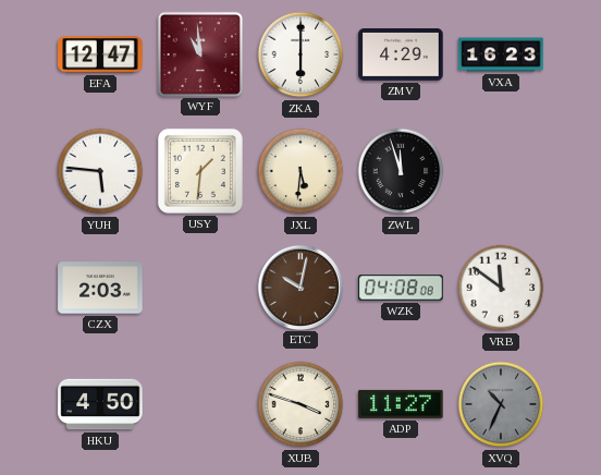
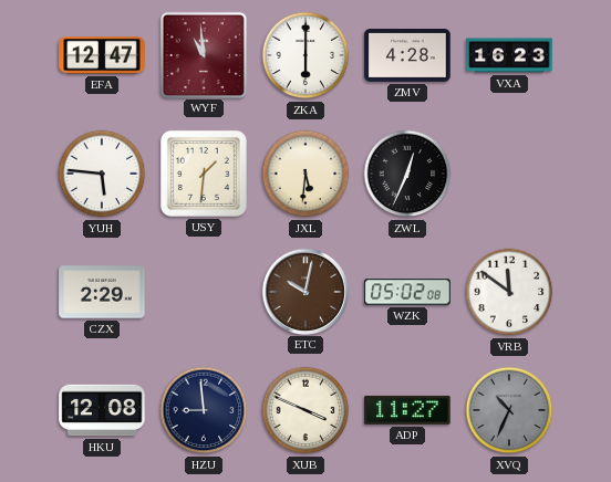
ZMV: 4:29 -> 4:28
ZWL: 11:57 -> 12:34
CZX: 2:03 -> 2:29
WZK: 04:08 -> 05:02
HKU: 4:50 -> 12:08
HZU: none -> 8:59
XUB: 3:48 -> 3:49
